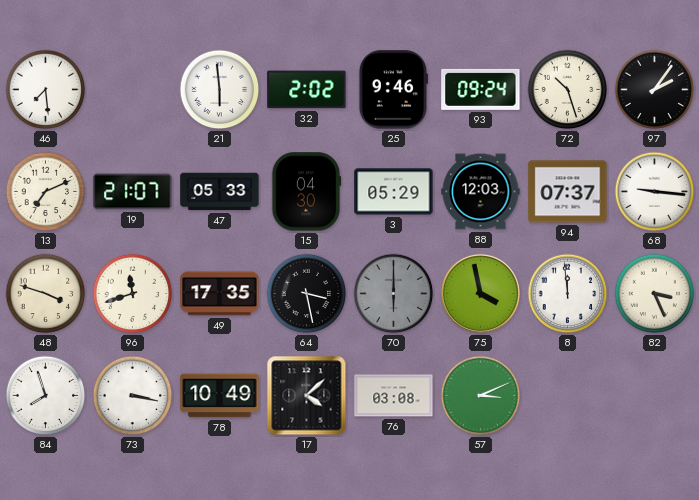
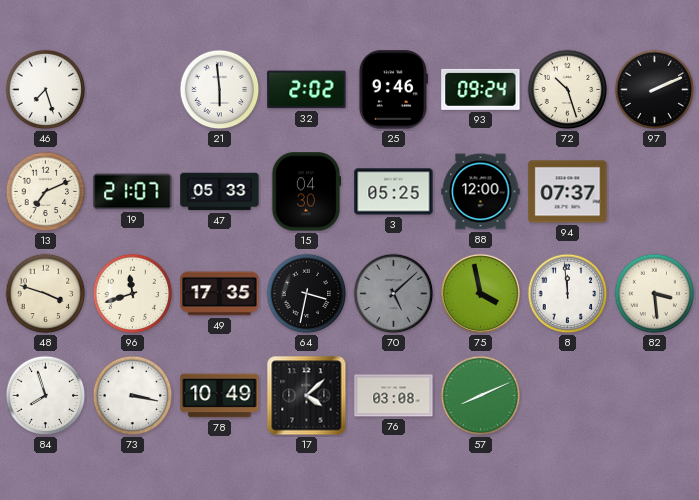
46: 7:29 -> 7:27
97: 2:06 -> 2:11
3: 05:29 -> 05:25
88: 12:03 -> 12:00
68: 9:16 -> none
64: 3:28 -> 3:32
70: 6:00 -> 5:08
82: 3:26 -> 3:29
57: 3:11 -> 8:11
